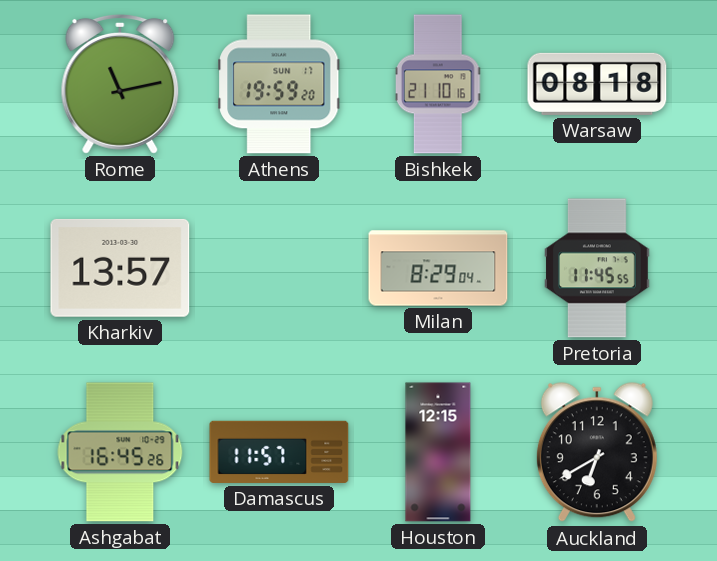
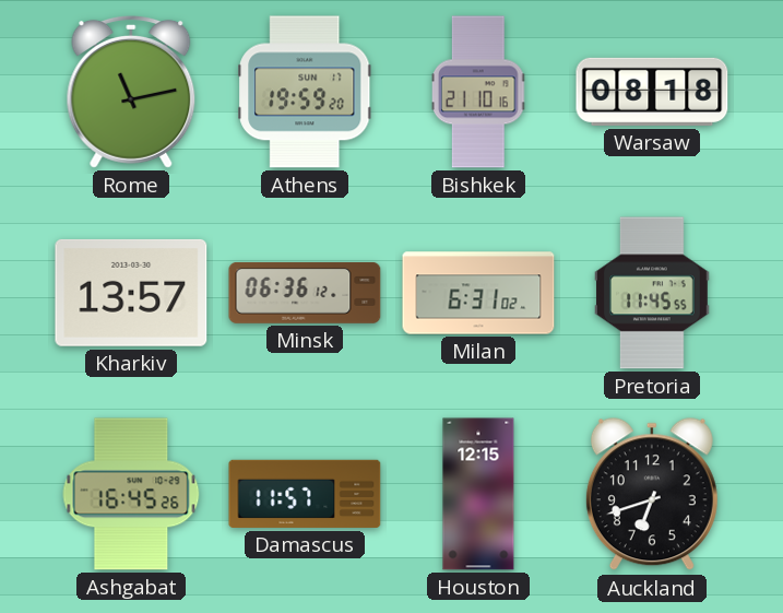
Minsk: none -> 06:36
Milan: 8:29 -> 6:31
Auckland: 6:40 -> 6:42
